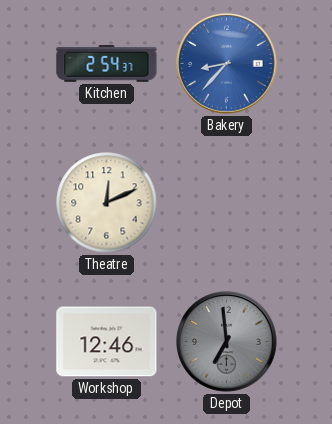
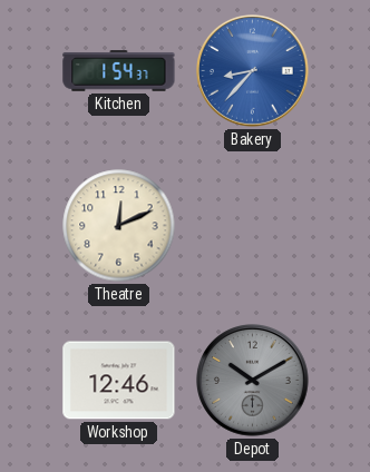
Kitchen: 2:54 -> 1:54
Depot: 6:59 -> 10:10
